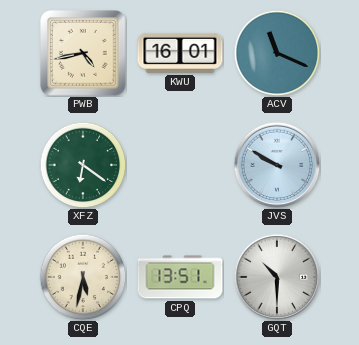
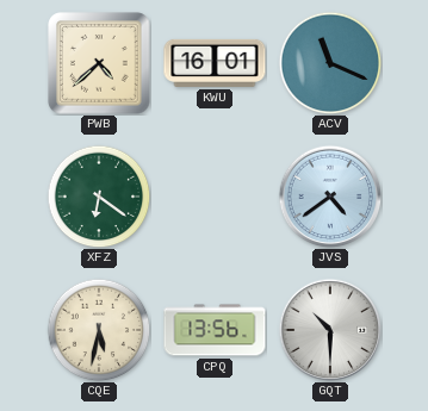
PWB: 4:43 -> 4:38
JVS: 9:50 -> 4:39
CPQ: 13:51 -> 13:56
